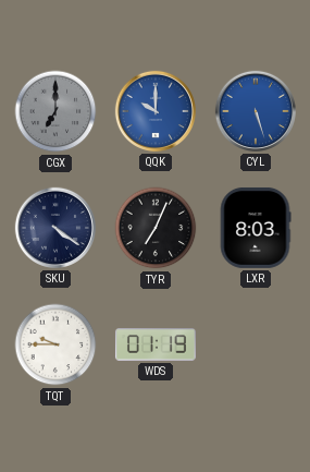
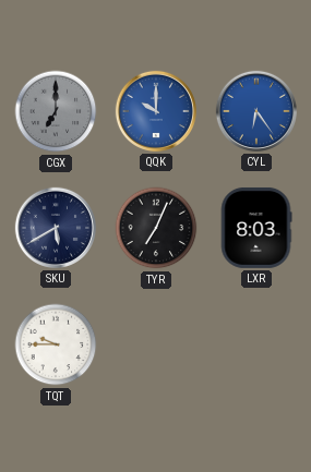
CYL: 5:27 -> 6:24
SKU: 4:21 -> 5:40
WDS: 01:19 -> none
